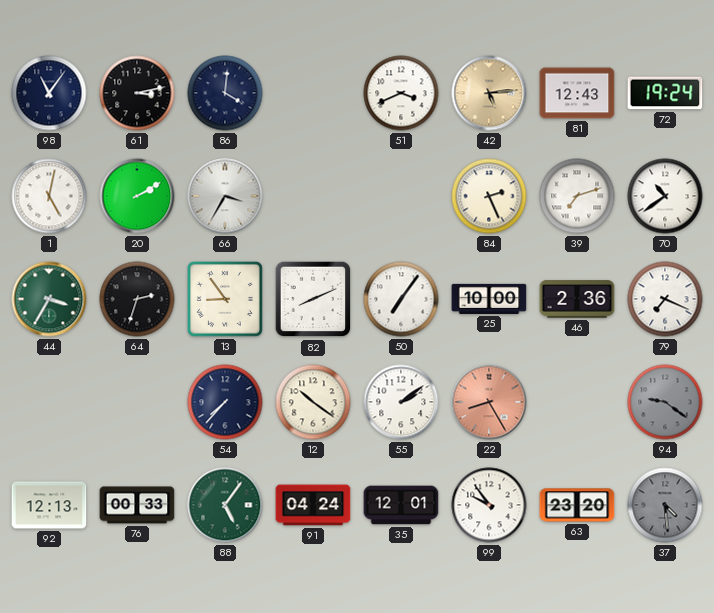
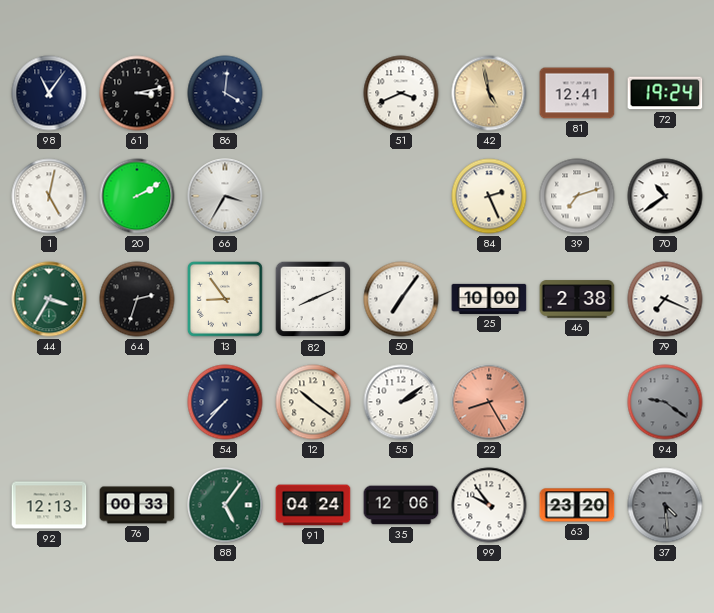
42: 5:14 -> 4:58
81: 12:43 -> 12:41
46: 2:36 -> 2:38
35: 12:01 -> 12:06
